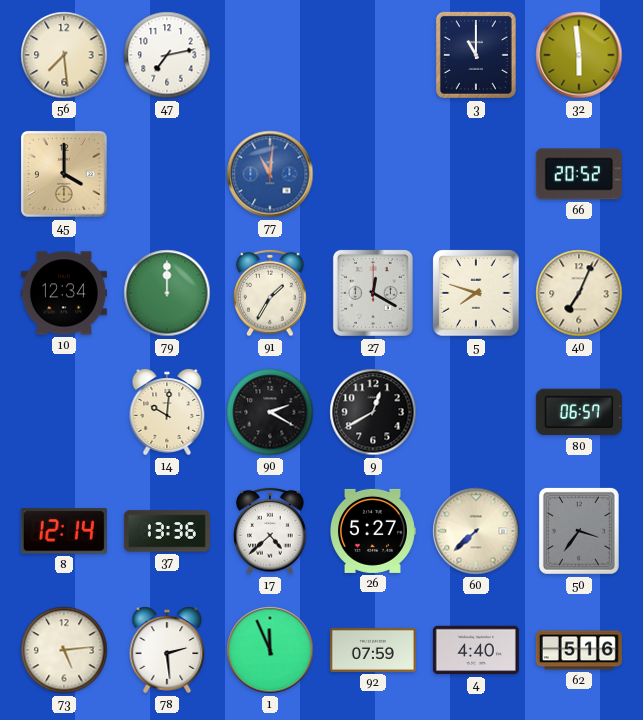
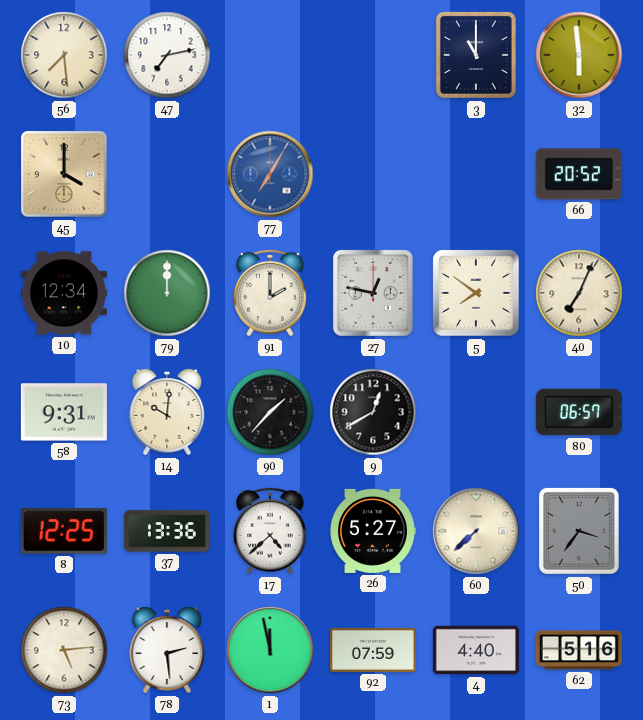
77: 11:01 -> 7:05
91: 1:35 -> 2:00
27: 12:20 -> 12:47
5: 7:48 -> 7:51
58: none -> 9:31
90: 2:20 -> 1:37
8: 12:14 -> 12:25
1: 11:56 -> 11:58
